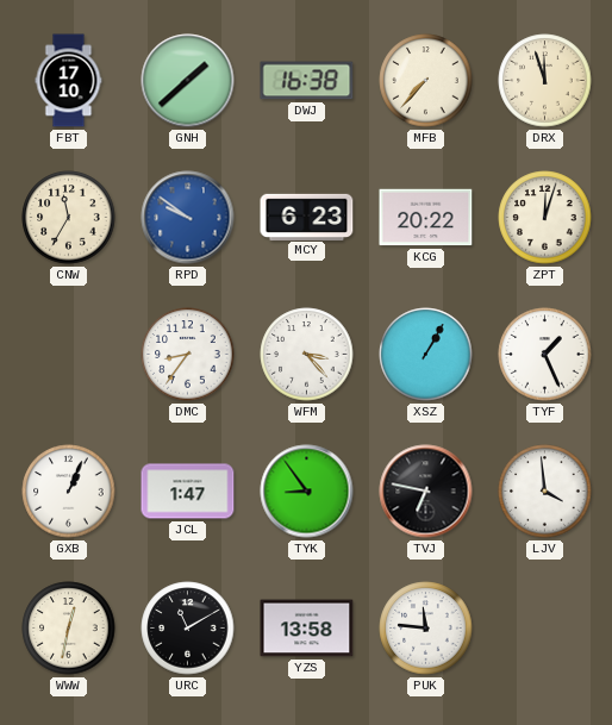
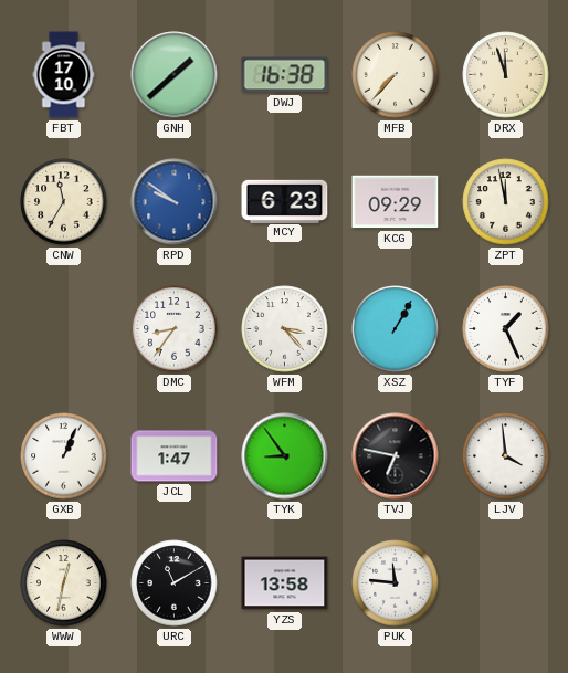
KCG: 20:22 -> 09:29
ZPT: 12:03 -> 11:58
